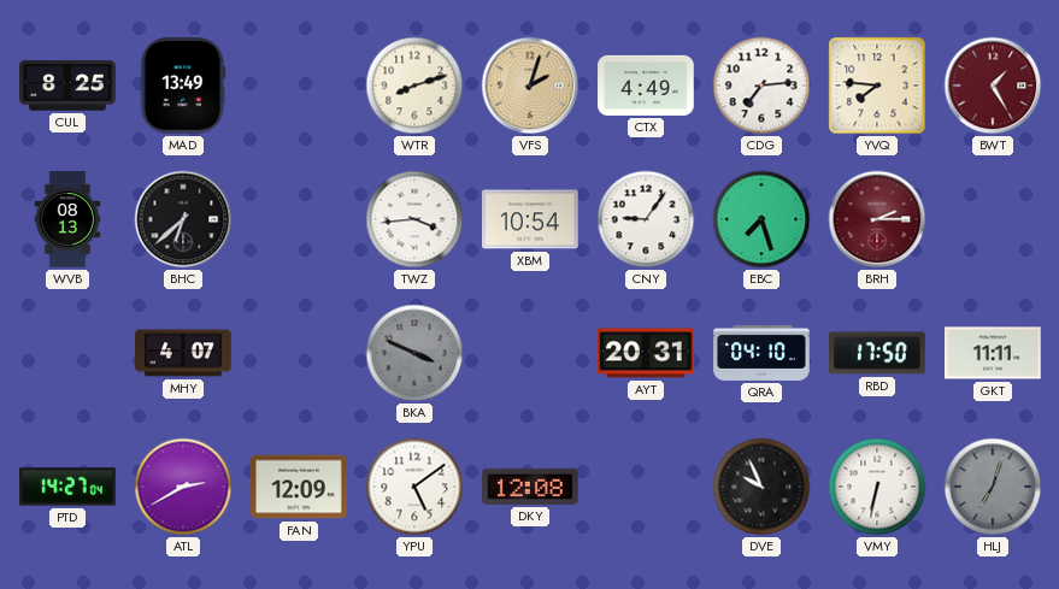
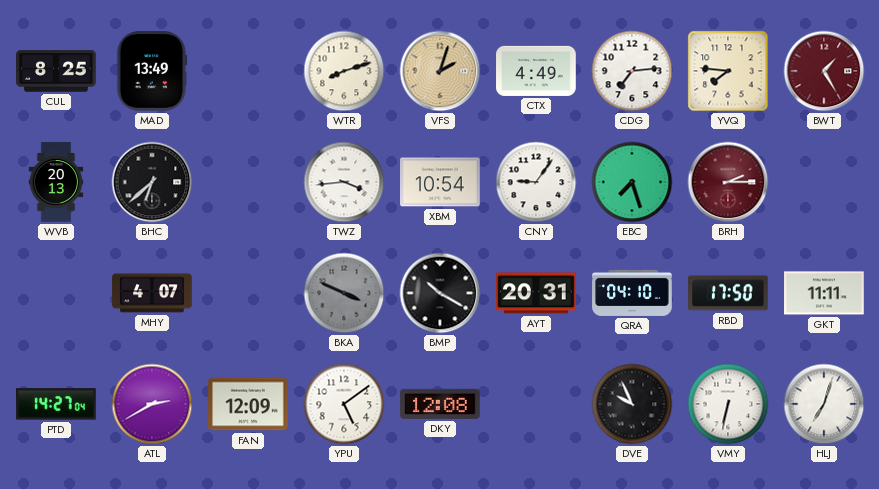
WVB: 08:13 -> 20:13
BMP: none -> 10:20
HLJ dial: grey -> white
